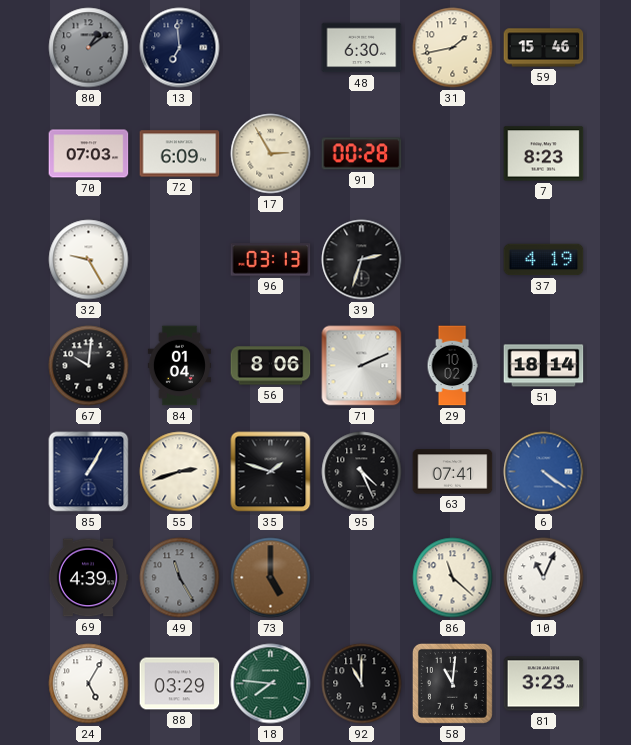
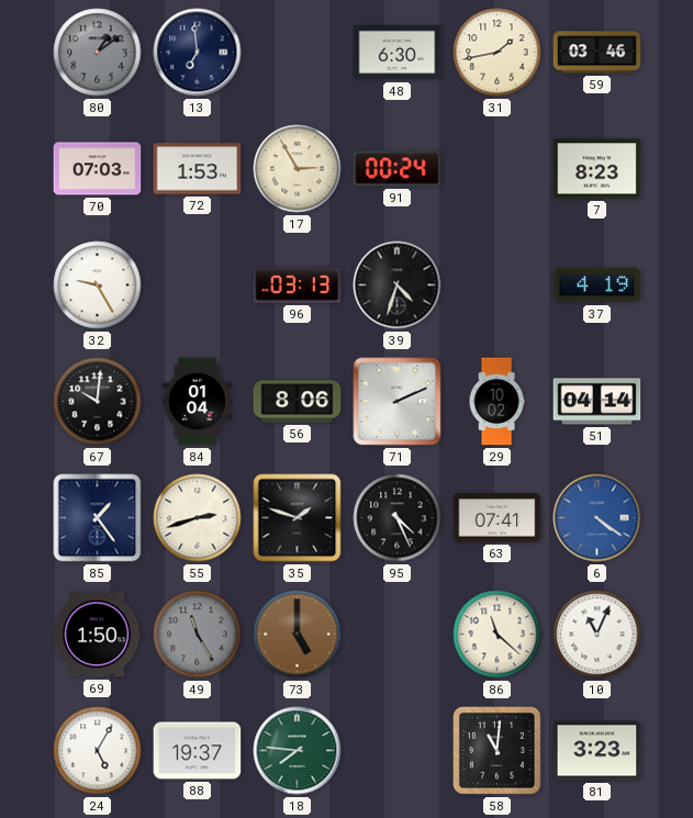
59: 15:46 -> 03:46
72: 6:09 -> 1:53
91: 00:28 -> 00:24
39: 2:33 -> 4:33
51: 18:14 -> 04:14
85: 1:05 -> 1:24
69: 4:39 -> 1:50
88: 03:29 -> 19:37
92: 11:00 -> none
